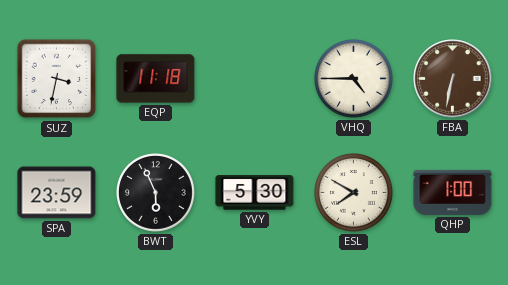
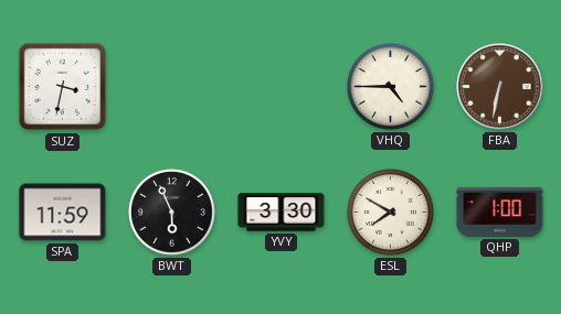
EQP: 11:18 -> none
SPA: 23:59 -> 11:59
YVY: 5:30 -> 3:30
